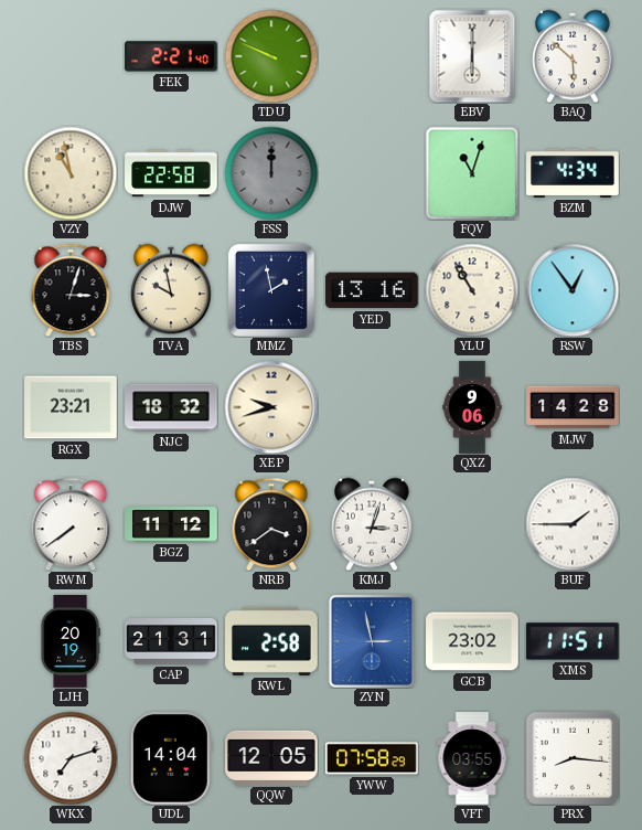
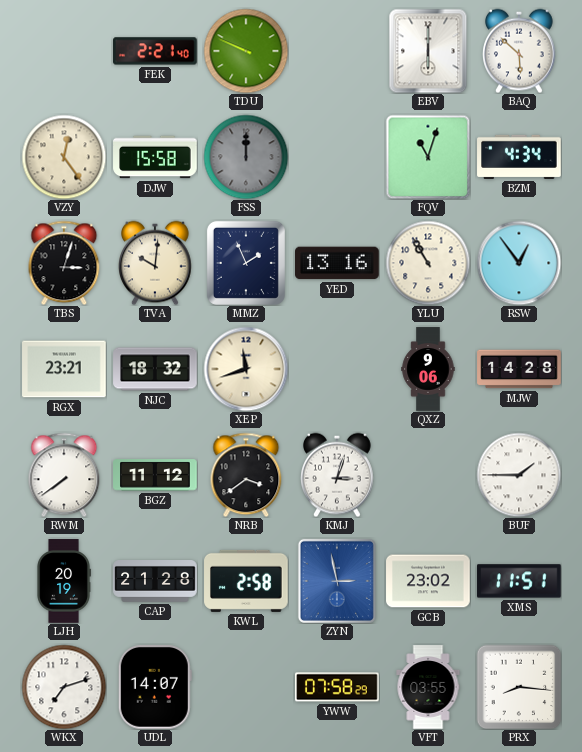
VZY: 10:58 -> 12:24
DJW: 22:58 -> 15:58
TVA: 9:58 -> 10:01
MMZ: 1:58 -> 1:56
XEP: 9:42 -> 11:42
CAP: 21:31 -> 21:28
UDL: 14:04 -> 14:07
QQW: 12:05 -> none
